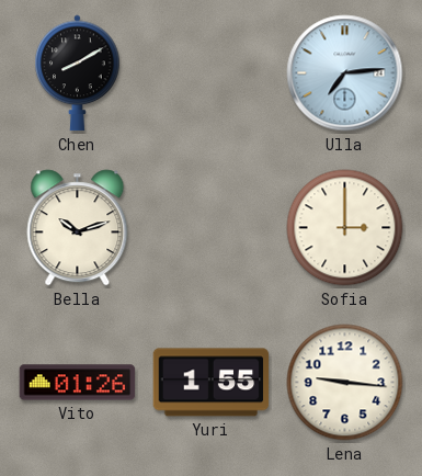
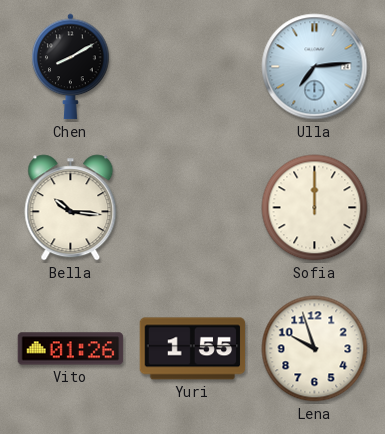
Bella: 10:12 -> 10:16
Sofia: 3:00 -> 12:00
Lena: 9:16 -> 9:57
